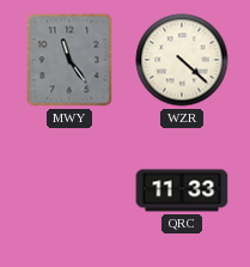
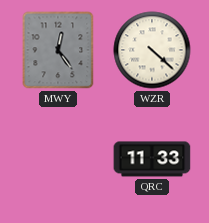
MWY: 11:24 -> 12:24
